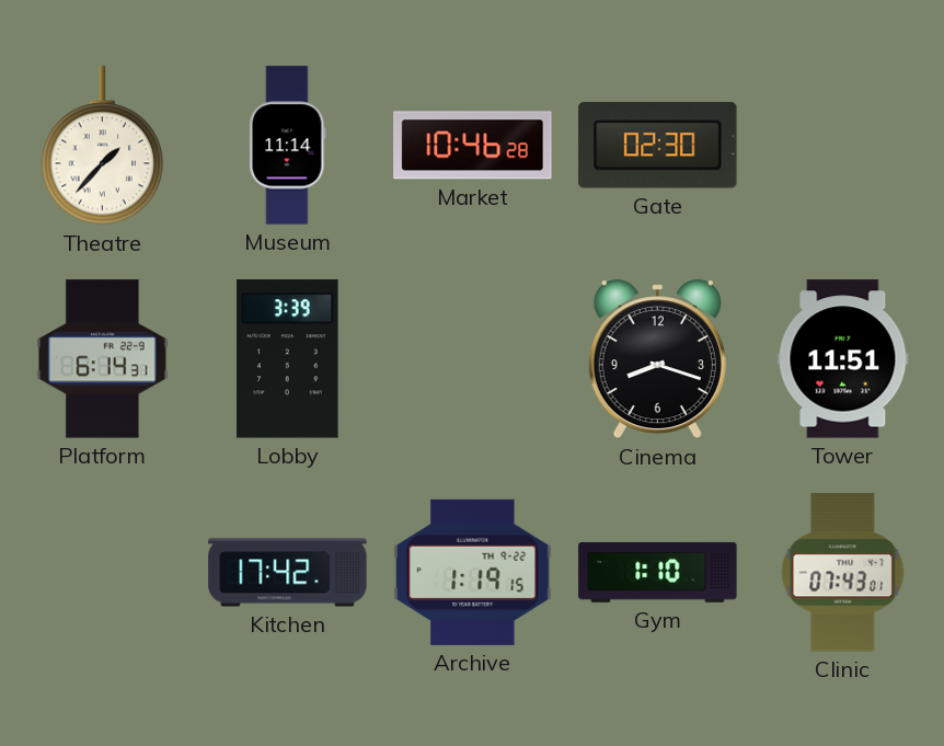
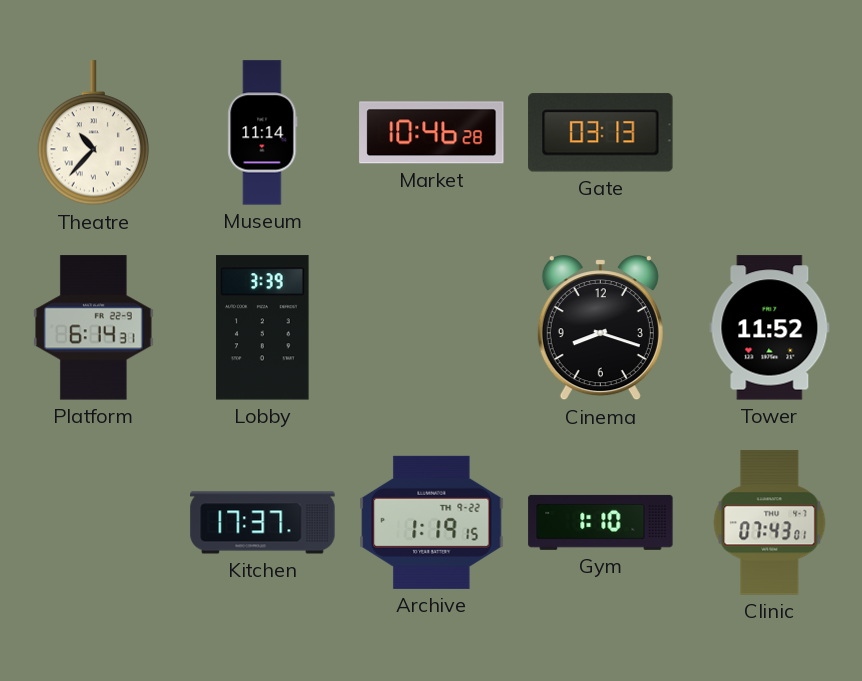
Theatre: 1:37 -> 10:37
Gate: 02:30 -> 03:13
Tower: 11:51 -> 11:52
Kitchen: 17:42 -> 17:37
